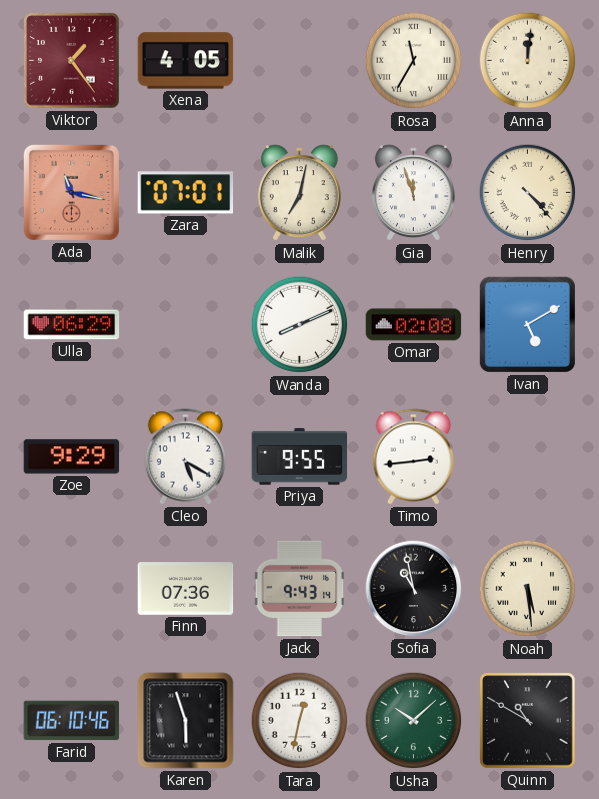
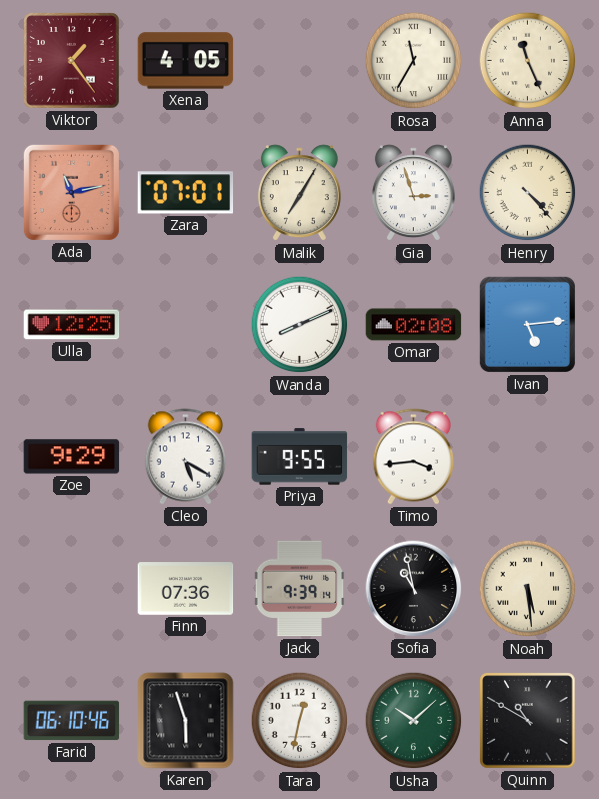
Anna: 12:01 -> 11:26
Ada: 11:17 -> 11:13
Malik: 7:02 -> 7:05
Gia: 11:57 -> 2:57
Ulla: 06:29 -> 12:25
Ivan: 5:10 -> 5:14
Timo: 2:44 -> 3:44
Jack: 9:43 -> 9:39
